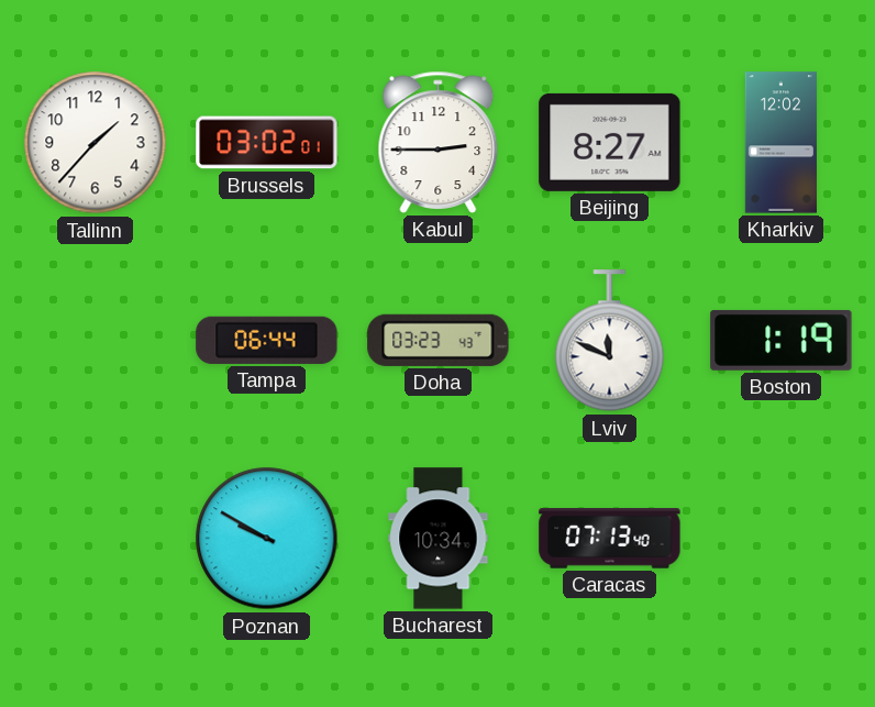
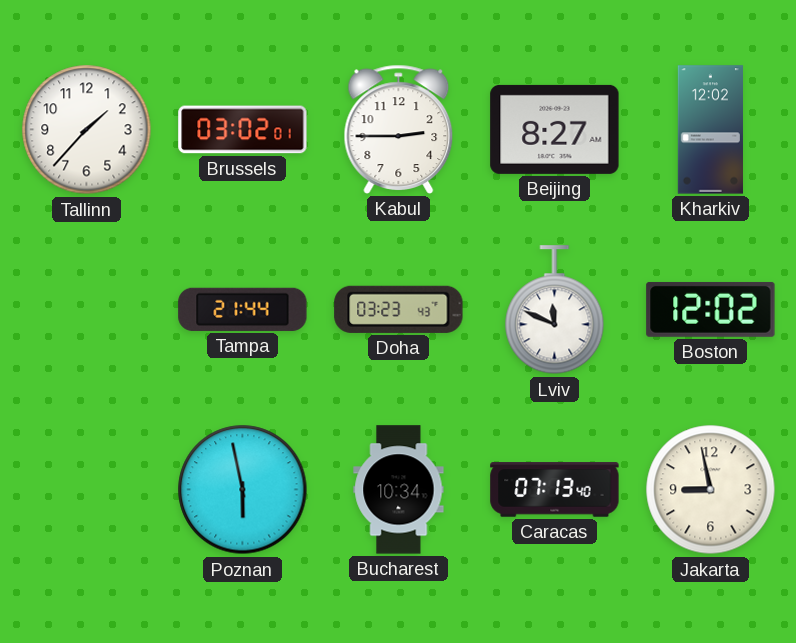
Tampa: 06:44 -> 21:44
Boston: 1:19 -> 12:02
Poznan: 9:50 -> 5:58
Jakarta: none -> 8:58
